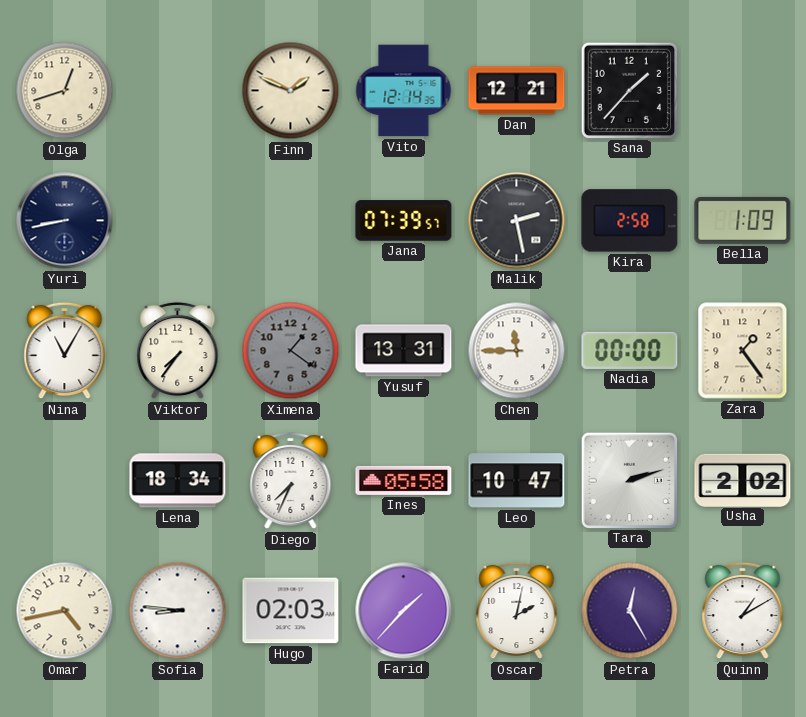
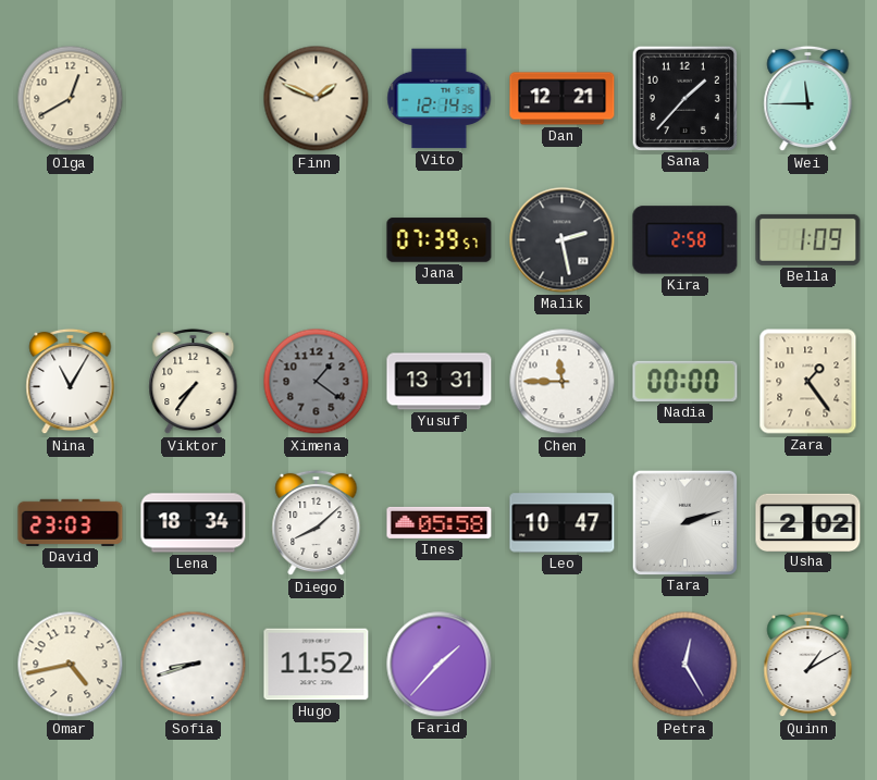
Olga: 12:42 -> 12:40
Wei: none -> 11:45
Yuri: 8:43 -> none
David: none -> 23:03
Diego: 7:34 -> 8:08
Sofia: 8:46 -> 8:42
Hugo: 02:03 -> 11:52
Oscar: 2:02 -> none
